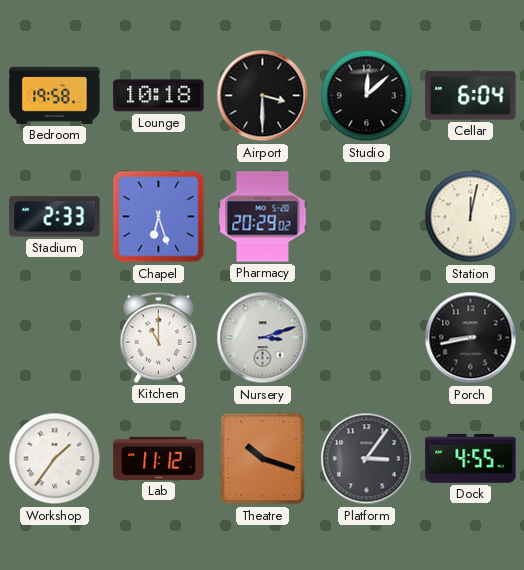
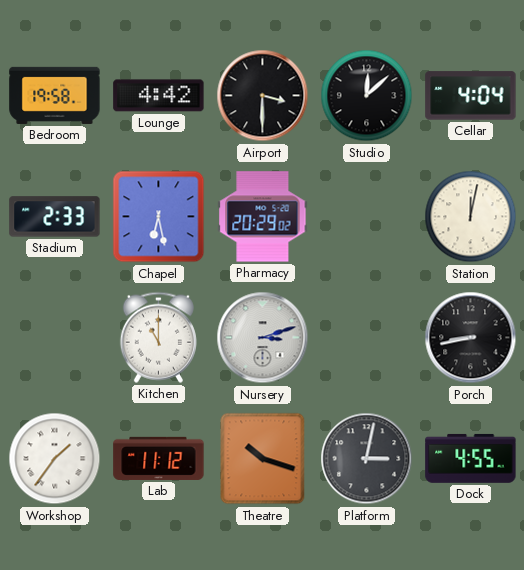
Lounge: 10:18 -> 4:42
Cellar: 6:04 -> 4:04
Chapel: 6:27 -> 6:28
Platform: 3:06 -> 3:02
